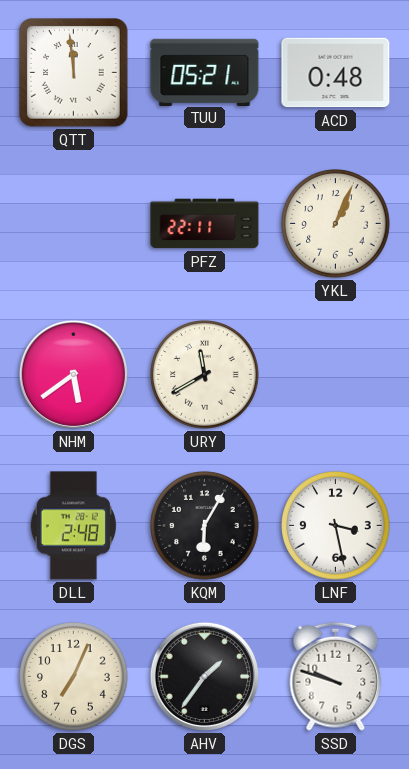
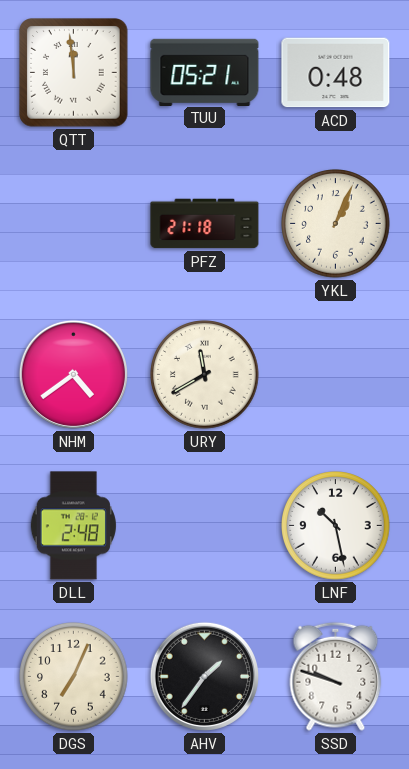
PFZ: 22:11 -> 21:18
NHM: 5:39 -> 4:39
KQM: 6:05 -> none
LNF: 3:28 -> 10:28
